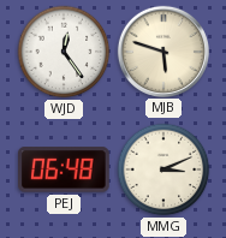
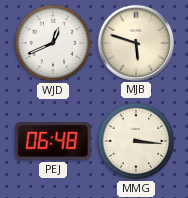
WJD: 12:24 -> 12:41
MMG: 3:11 -> 3:16
